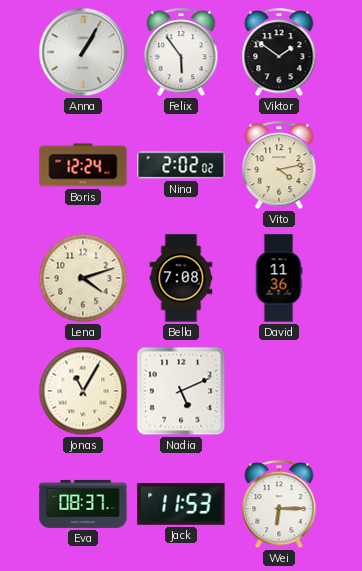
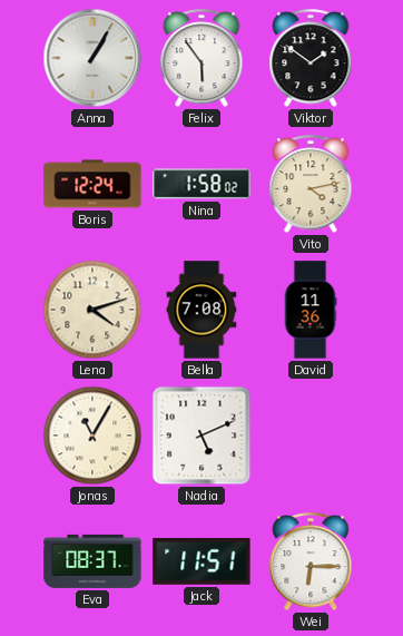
Nina: 2:02 -> 1:58
Jack: 11:53 -> 11:51
